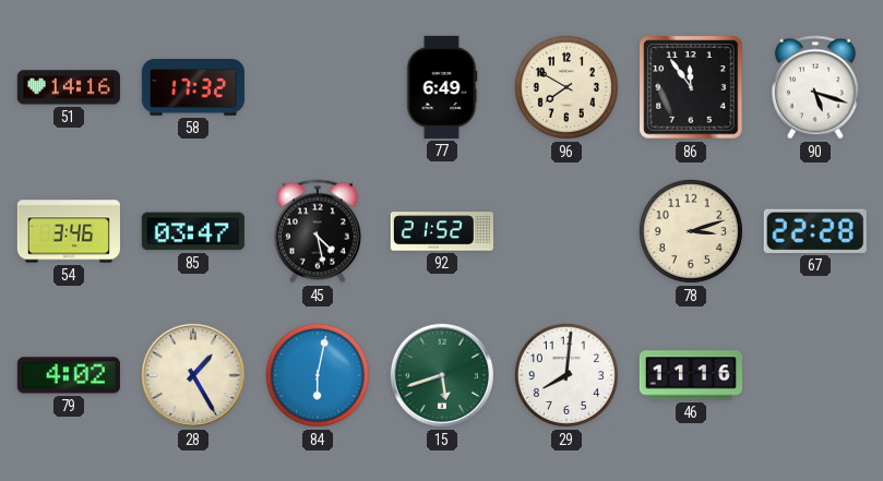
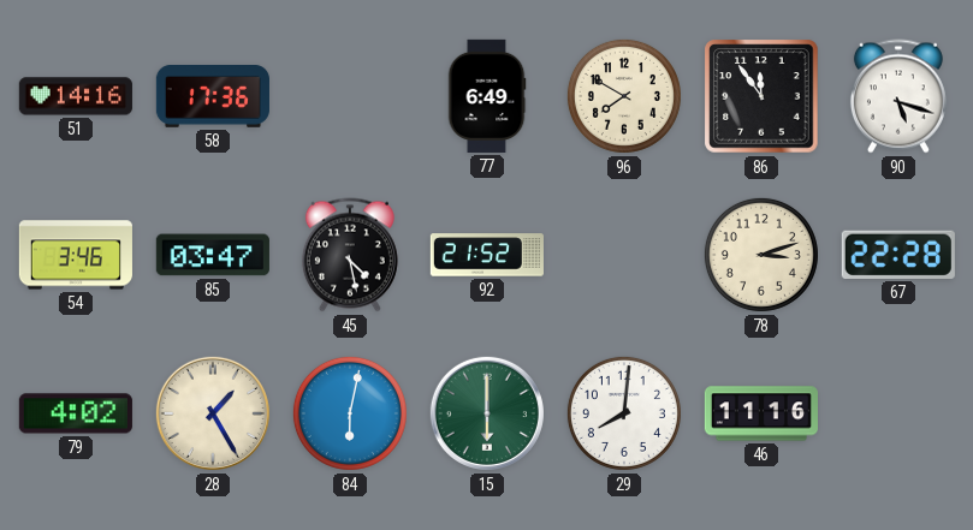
58: 17:32 -> 17:36
15: 5:42 -> 6:00
